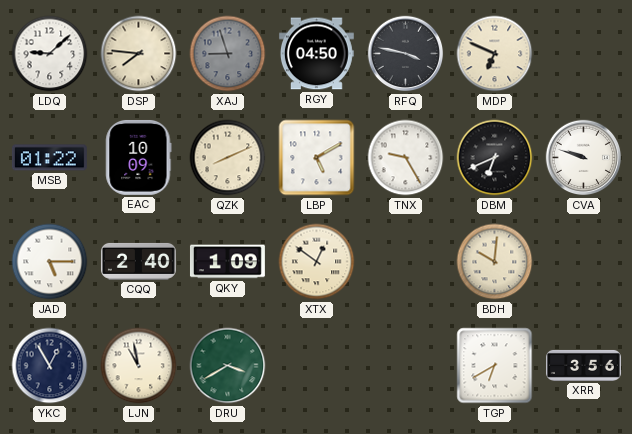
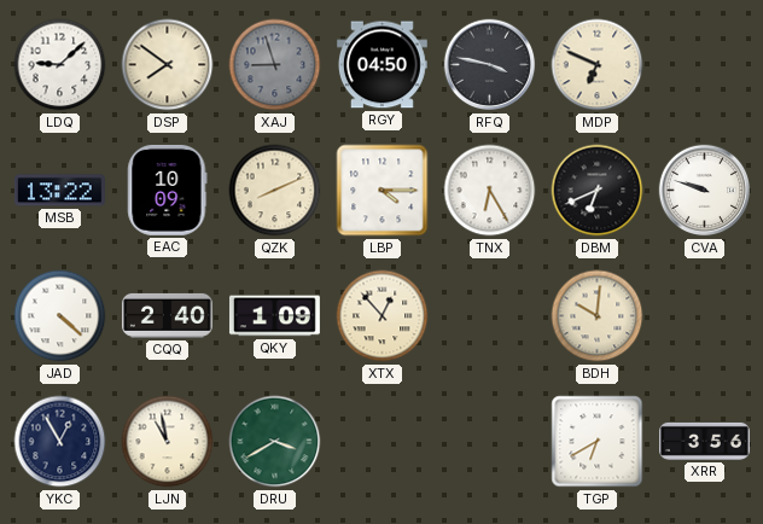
DSP: 7:46 -> 7:51
MSB: 01:22 -> 13:22
LBP: 5:10 -> 4:15
TNX: 9:25 -> 6:25
JAD: 5:15 -> 4:22
XTX: 12:51 -> 12:53
